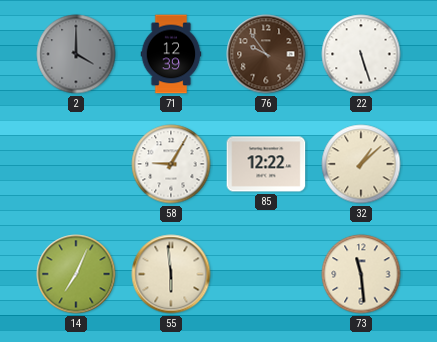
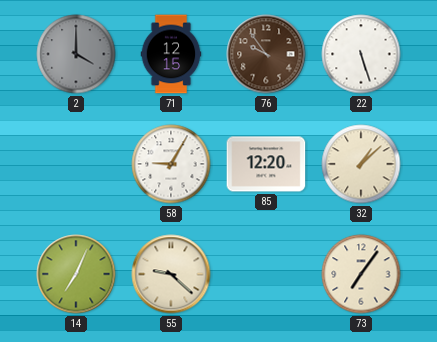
71: 12:39 -> 12:15
85: 12:22 -> 12:20
55: 5:59 -> 9:22
73: 11:29 -> 7:06
